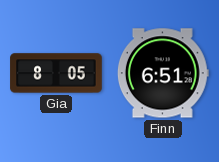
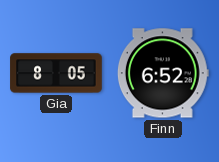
Finn: 6:51 -> 6:52
